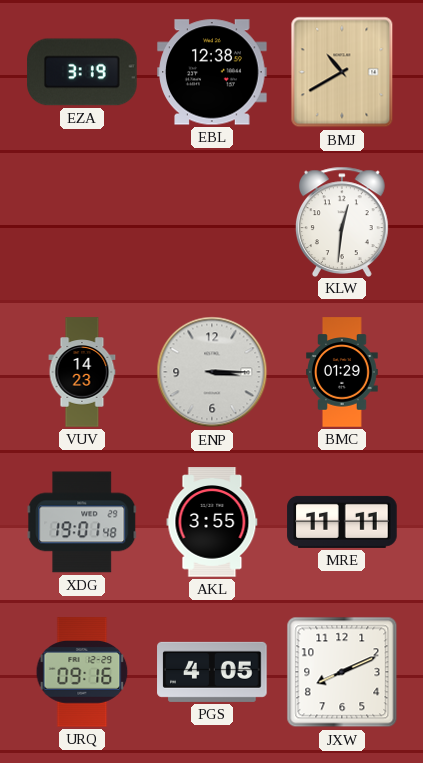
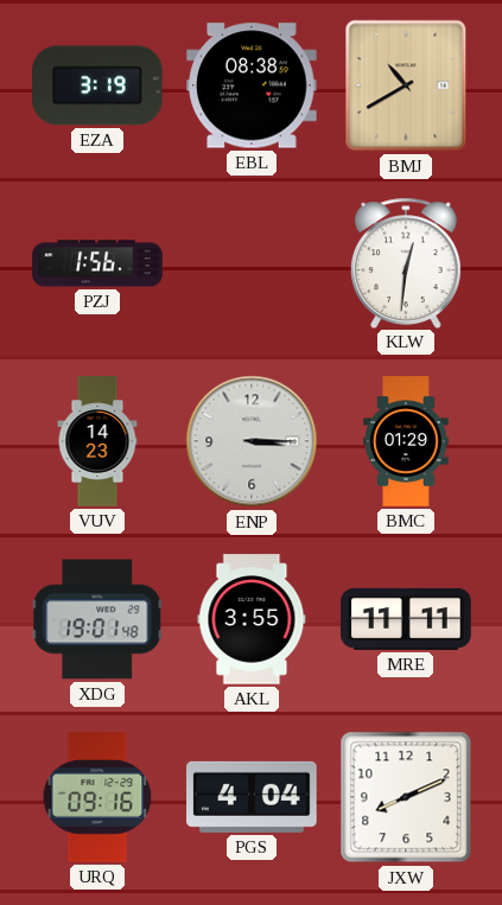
EBL: 12:38 -> 08:38
PZJ: none -> 1:56
PGS: 4:05 -> 4:04
